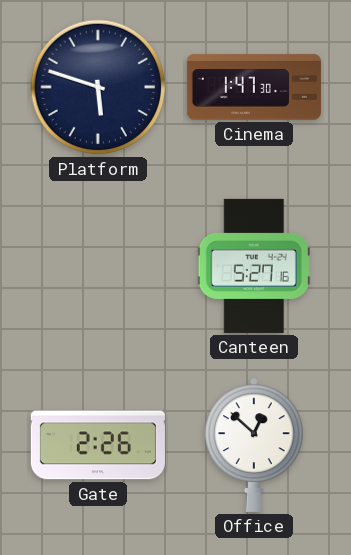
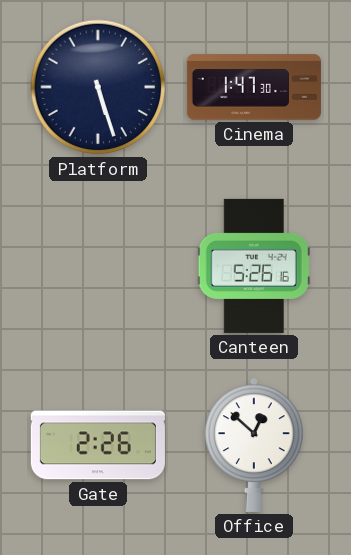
Platform: 5:48 -> 5:27
Canteen: 5:27 -> 5:26
